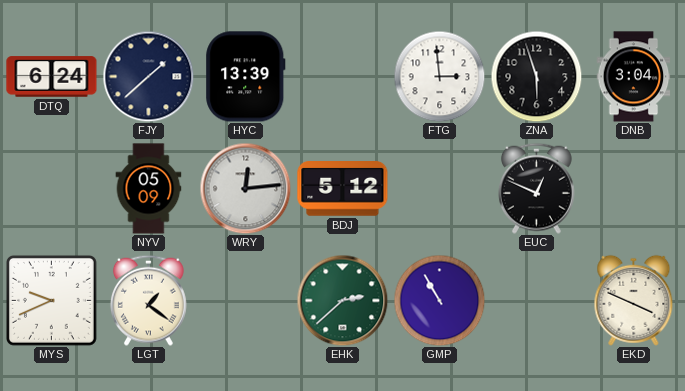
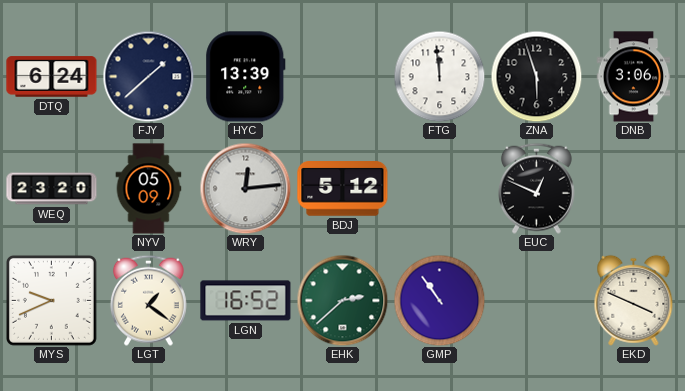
FTG: 2:59 -> 11:59
DNB: 3:04 -> 3:06
WEQ: none -> 23:20
LGN: none -> 16:52
GMP: 10:55 -> 10:54
